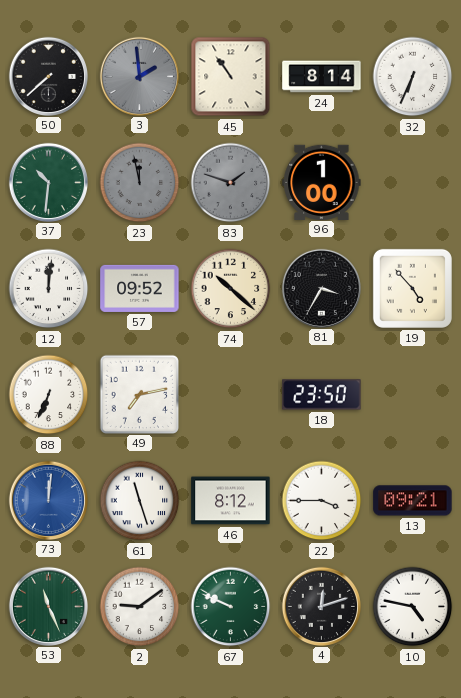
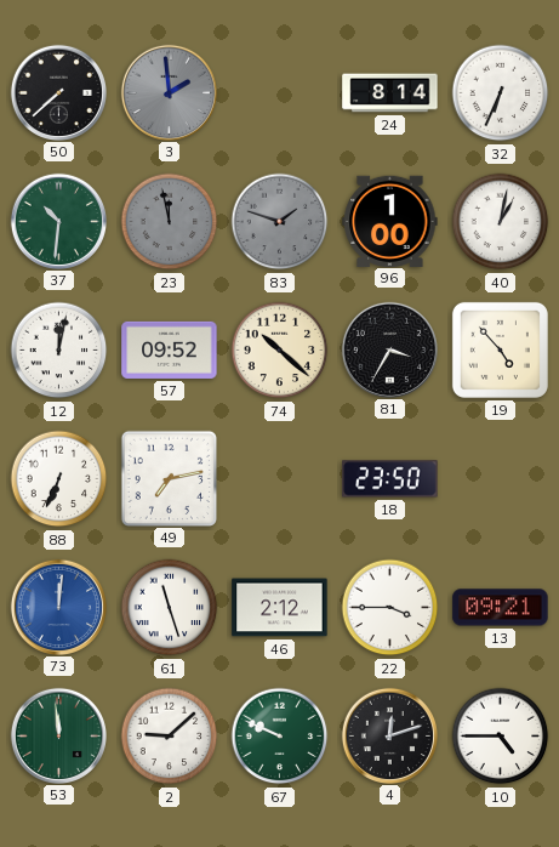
45: 10:54 -> none
40: none -> 1:02
12: 12:01 -> 12:02
46: 8:12 -> 2:12
53: 11:26 -> 11:59
2: 9:09 -> 9:08
10: 4:47 -> 4:45
